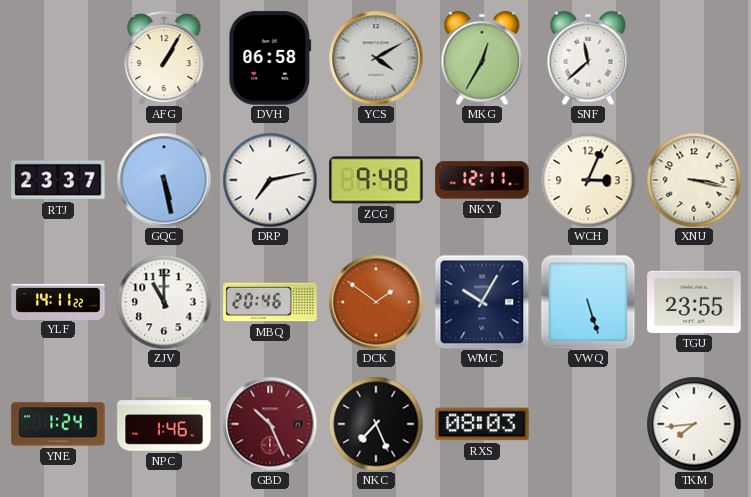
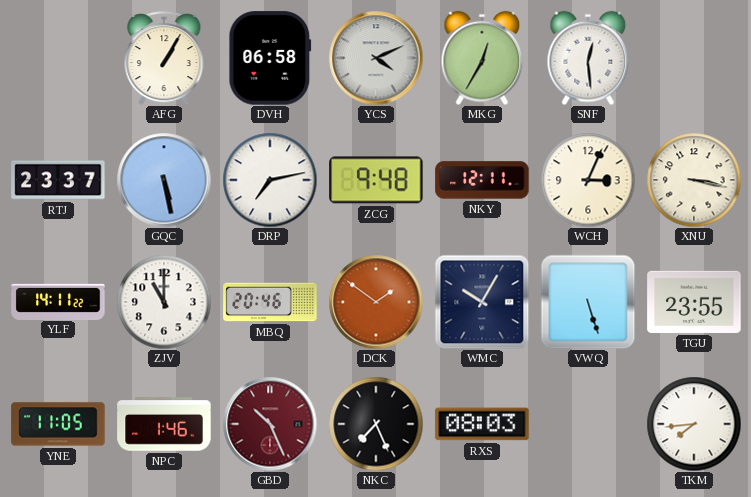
YCS: 4:10 -> 4:11
SNF: 11:38 -> 12:29
YNE: 1:24 -> 11:05
